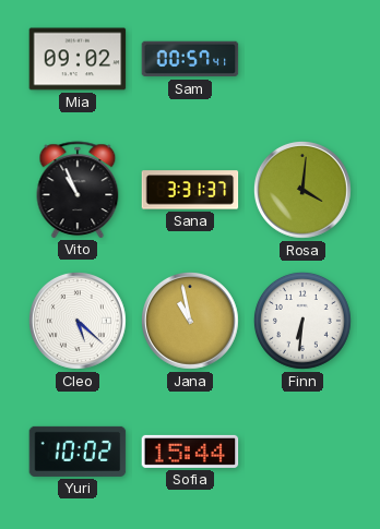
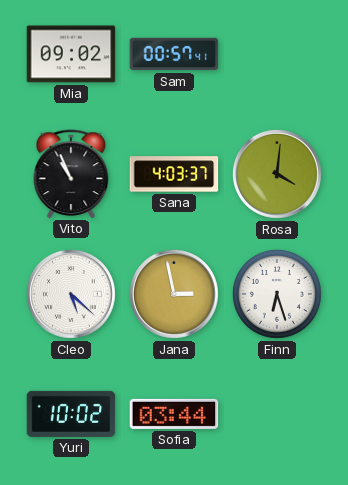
Sana: 3:31 -> 4:03
Jana: 10:58 -> 2:58
Finn: 6:31 -> 6:27
Sofia: 15:44 -> 03:44
